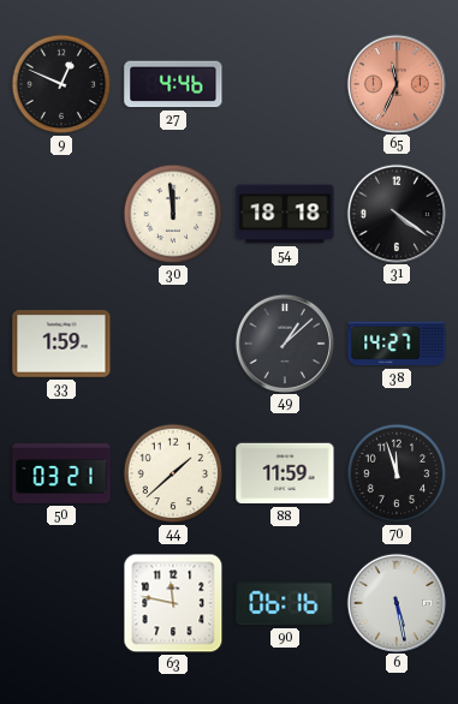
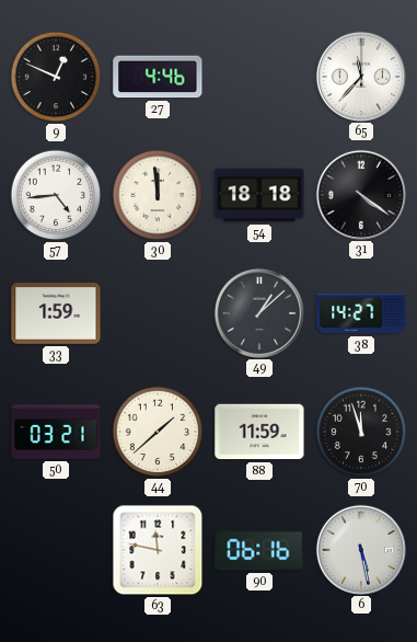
65: 11:34 -> 11:37
65 dial: salmon -> white
57: none -> 4:44
